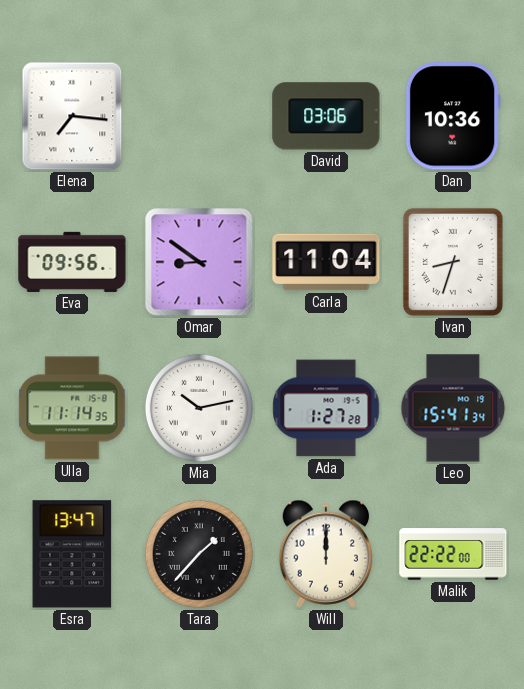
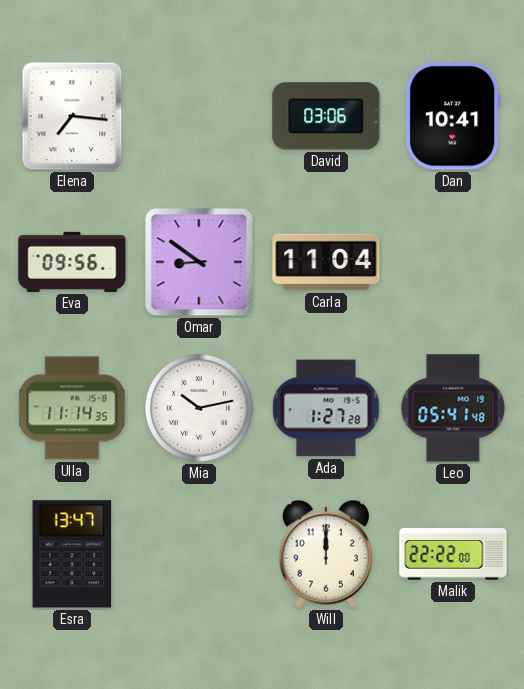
Dan: 10:36 -> 10:41
Ivan: 8:33 -> none
Leo: 15:41 -> 05:41
Tara: 1:37 -> none
